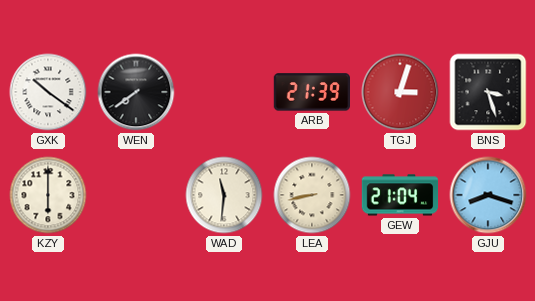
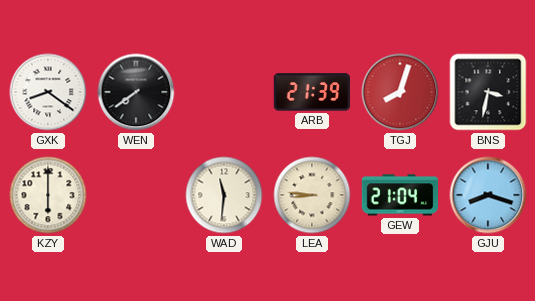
GXK: 10:21 -> 8:21
TGJ: 3:03 -> 8:03
BNS: 3:27 -> 3:32
LEA: 8:43 -> 8:46
